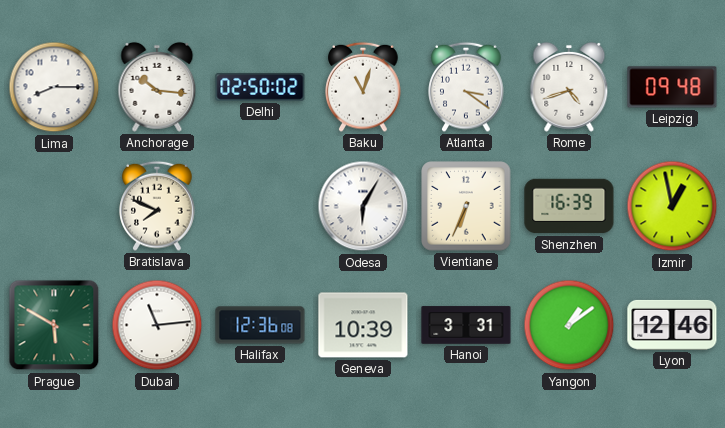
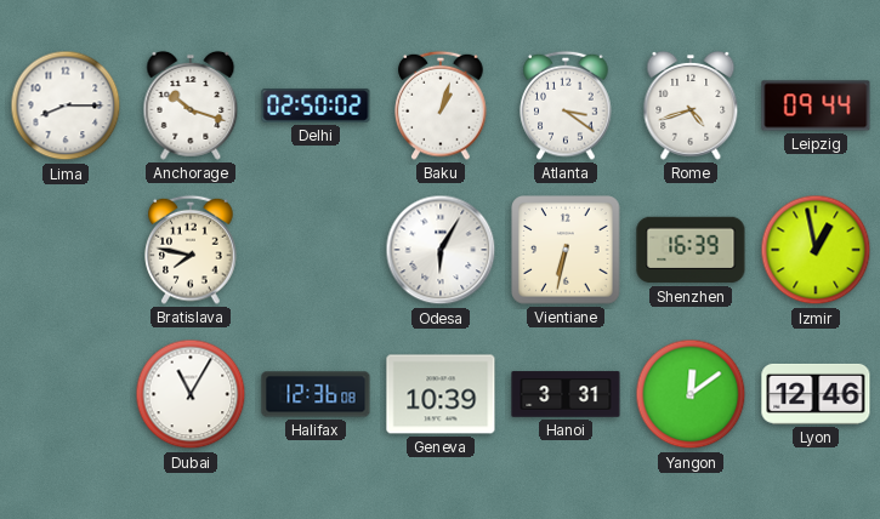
Anchorage: 10:16 -> 10:18
Baku: 11:03 -> 1:03
Leipzig: 09:48 -> 09:44
Bratislava: 7:49 -> 7:47
Vientiane: 6:34 -> 6:32
Prague: 5:50 -> none
Dubai: 11:14 -> 11:05
Yangon: 1:09 -> 12:09
